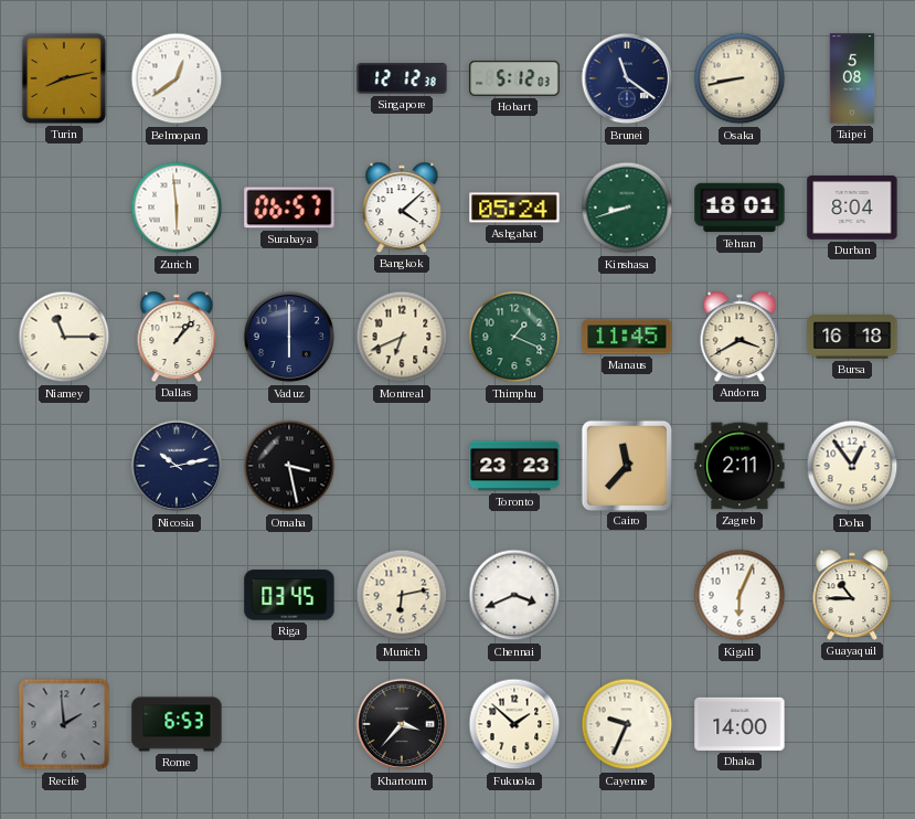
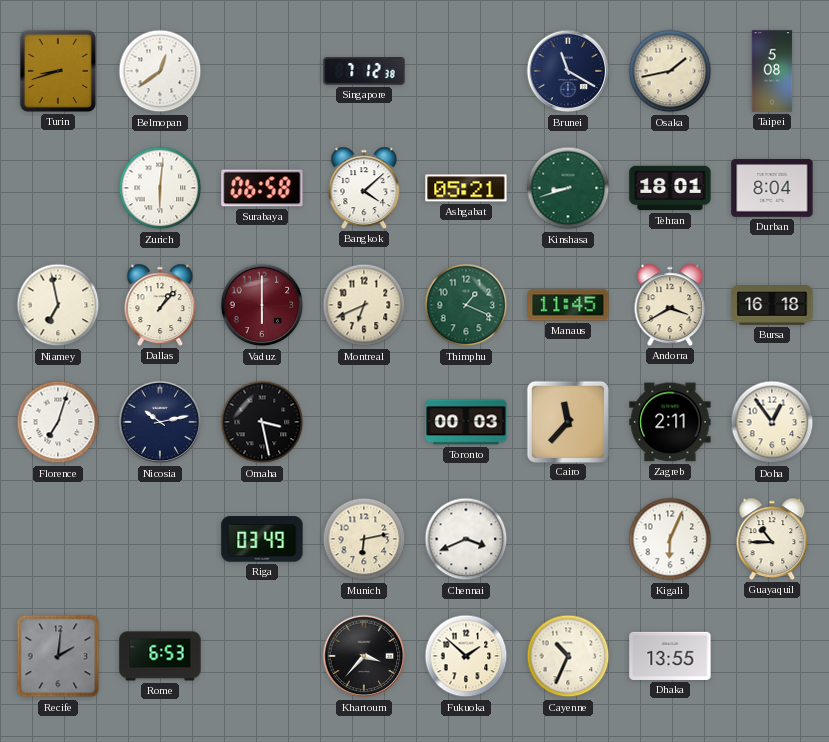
Turin: 8:13 -> 8:42
Singapore: 12:12 -> 7:12
Hobart: 5:12 -> none
Brunei: 11:21 -> 11:20
Osaka: 8:43 -> 1:43
Zurich: 5:59 -> 6:01
Surabaya: 06:57 -> 06:58
Ashgabat: 05:24 -> 05:21
Niamey: 11:15 -> 6:58
Vaduz dial: navy -> burgundy
Florence: none -> 7:03
Toronto: 23:23 -> 00:03
Riga: 03:45 -> 03:49
Recife: 1:59 -> 2:01
Cayenne: 9:34 -> 10:34
Dhaka: 14:00 -> 13:55
